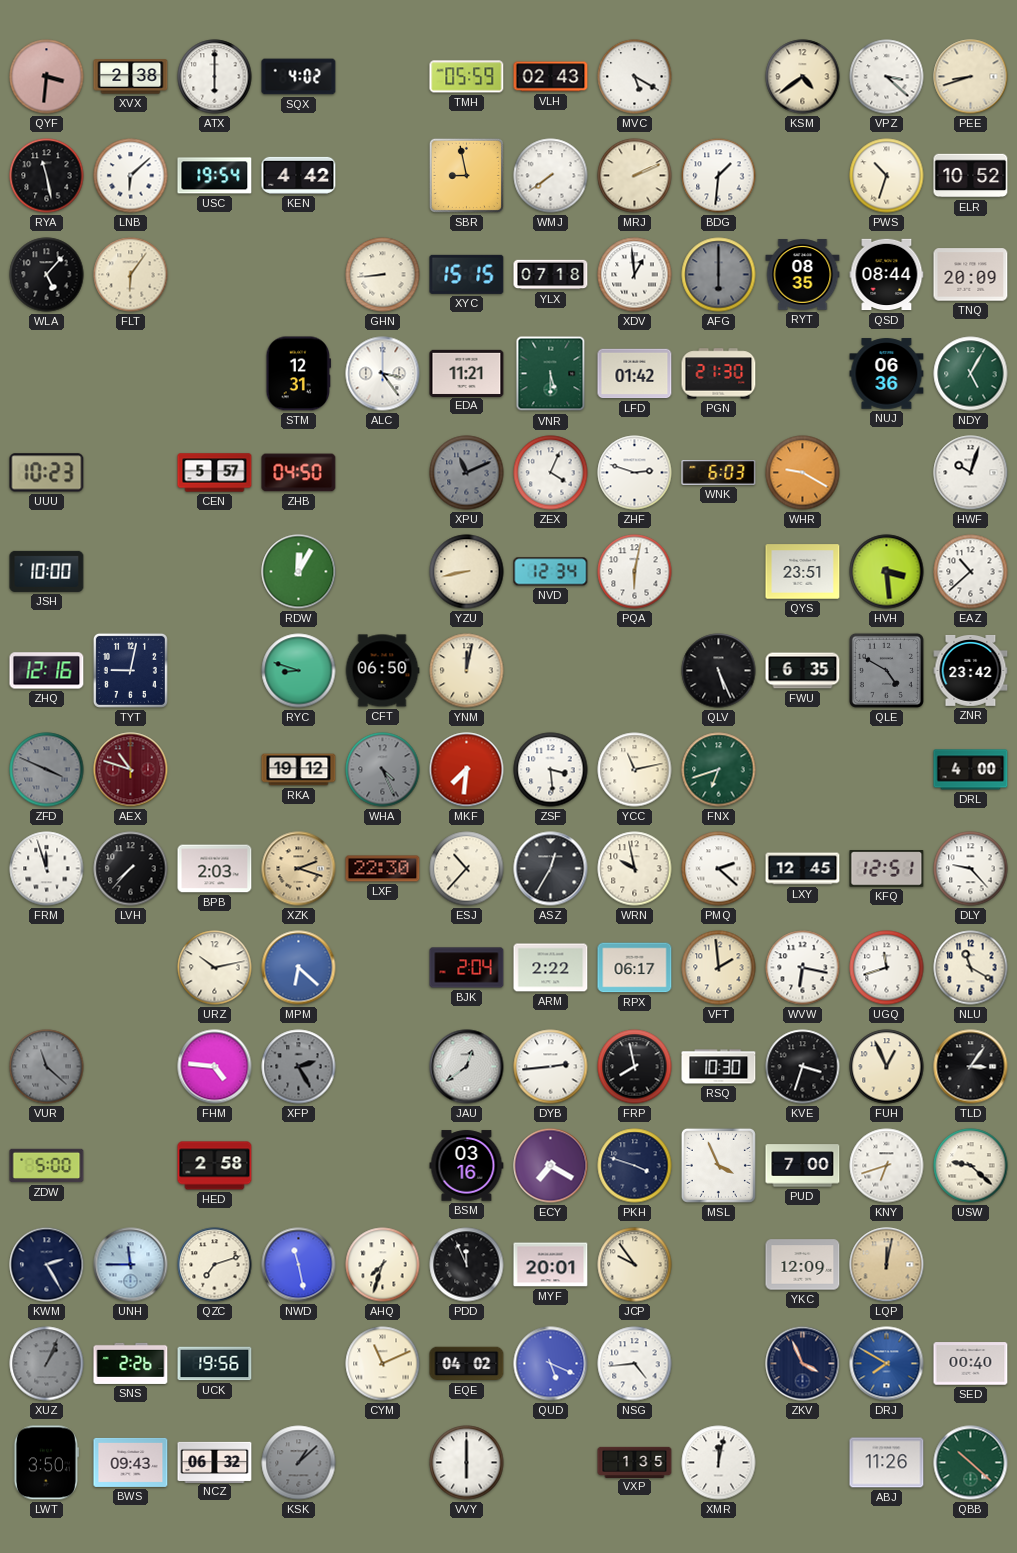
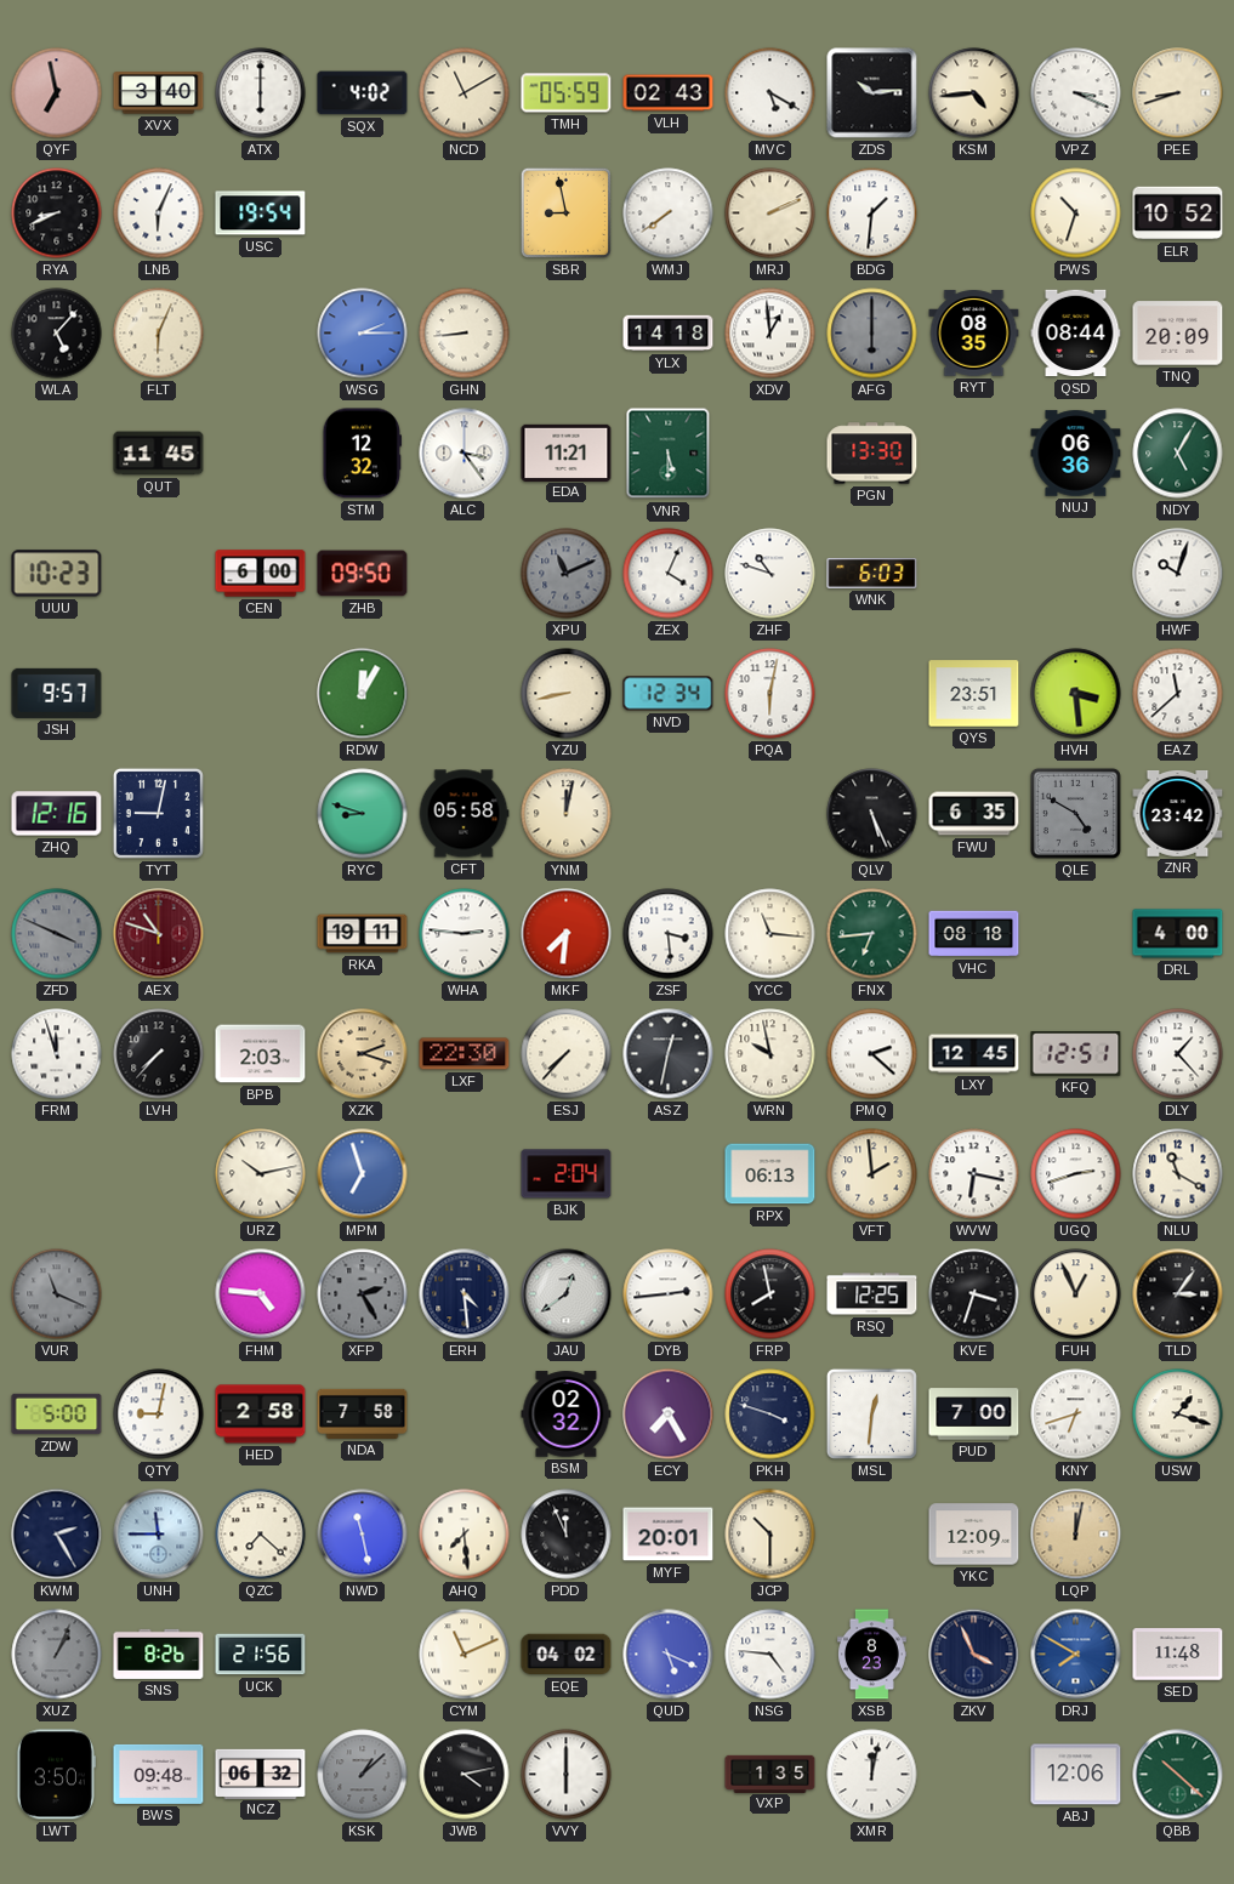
QYF: 3:31 -> 6:58
XVX: 2:38 -> 3:40
NCD: none -> 11:10
ZDS: none -> 10:14
KSM: 4:39 -> 4:44
VPZ: 3:22 -> 3:19
RYA: 11:28 -> 8:41
LNB: 6:08 -> 6:04
KEN: 4:42 -> none
FLT: 6:06 -> 6:04
WSG: none -> 2:15
XYC: 15:15 -> none
YLX: 07:18 -> 14:18
QUT: none -> 11:45
STM: 12:31 -> 12:32
LFD: 01:42 -> none
PGN: 21:30 -> 13:30
CEN: 5:57 -> 6:00
ZHB: 04:50 -> 09:50
ZHF: 2:48 -> 10:48
WHR: 9:20 -> none
JSH: 10:00 -> 9:57
EAZ: 10:38 -> 11:38
CFT: 06:50 -> 05:58
RKA: 19:12 -> 19:11
WHA: 4:26 -> 2:46
WHA dial: grey -> white
YCC: 11:13 -> 11:16
FNX: 6:42 -> 6:44
VHC: none -> 08:18
ESJ: 10:37 -> 7:37
ASZ: 12:35 -> 12:32
DLY: 9:23 -> 1:23
MPM: 6:22 -> 6:57
ARM: 2:22 -> none
RPX: 06:17 -> 06:13
UGQ: 11:42 -> 2:42
VUR: 11:22 -> 11:19
ERH: none -> 4:29
RSQ: 10:30 -> 12:25
QTY: none -> 9:02
NDA: none -> 7:58
BSM: 03:16 -> 02:32
ECY: 7:20 -> 7:25
MSL: 3:56 -> 12:31
USW: 9:22 -> 1:18
QZC: 7:12 -> 7:22
AHQ: 7:33 -> 7:29
JCP: 9:54 -> 10:30
SNS: 2:26 -> 8:26
UCK: 19:56 -> 21:56
NSG: 4:44 -> 4:46
XSB: none -> 8:23
SED: 00:40 -> 11:48
BWS: 09:43 -> 09:48
JWB: none -> 4:13
ABJ: 11:26 -> 12:06
